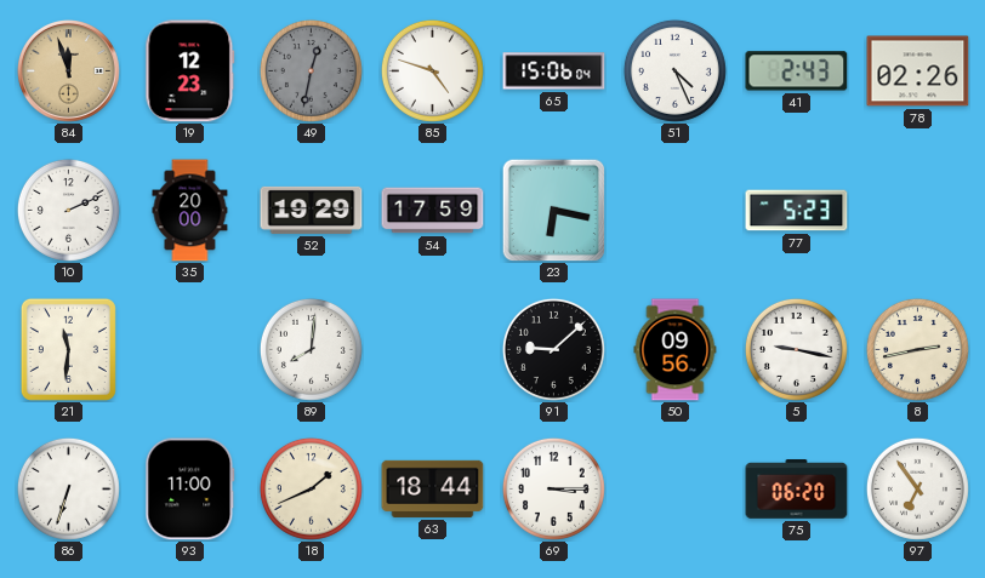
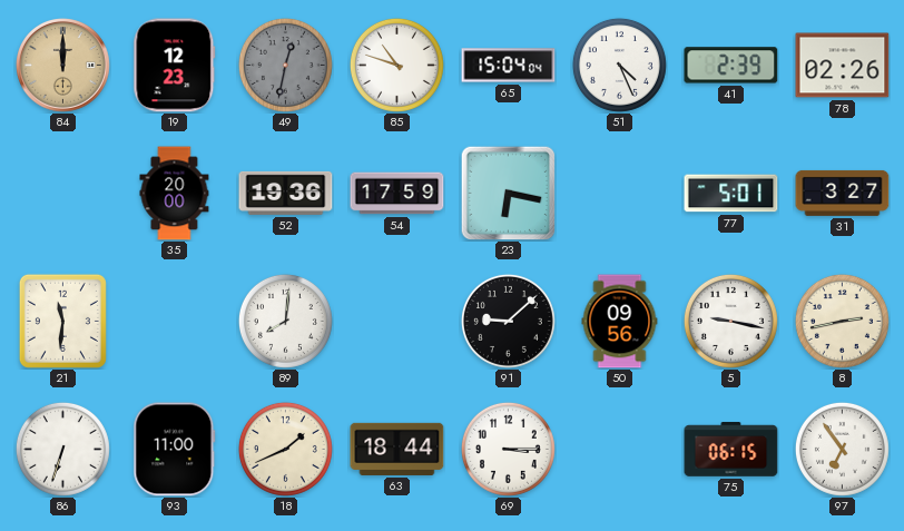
84: 11:57 -> 12:00
85: 4:48 -> 10:48
65: 15:06 -> 15:04
41: 2:43 -> 2:39
10: 2:11 -> none
52: 19:29 -> 19:36
77: 5:23 -> 5:01
31: none -> 3:27
75: 06:20 -> 06:15
